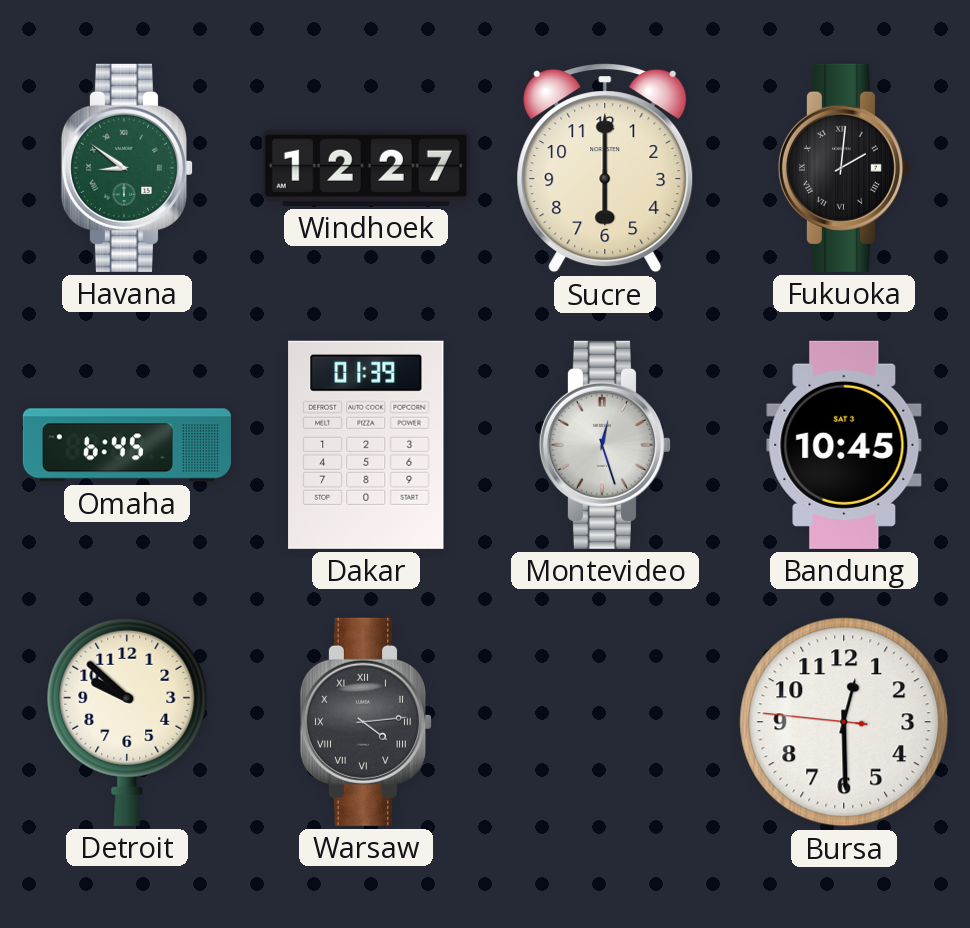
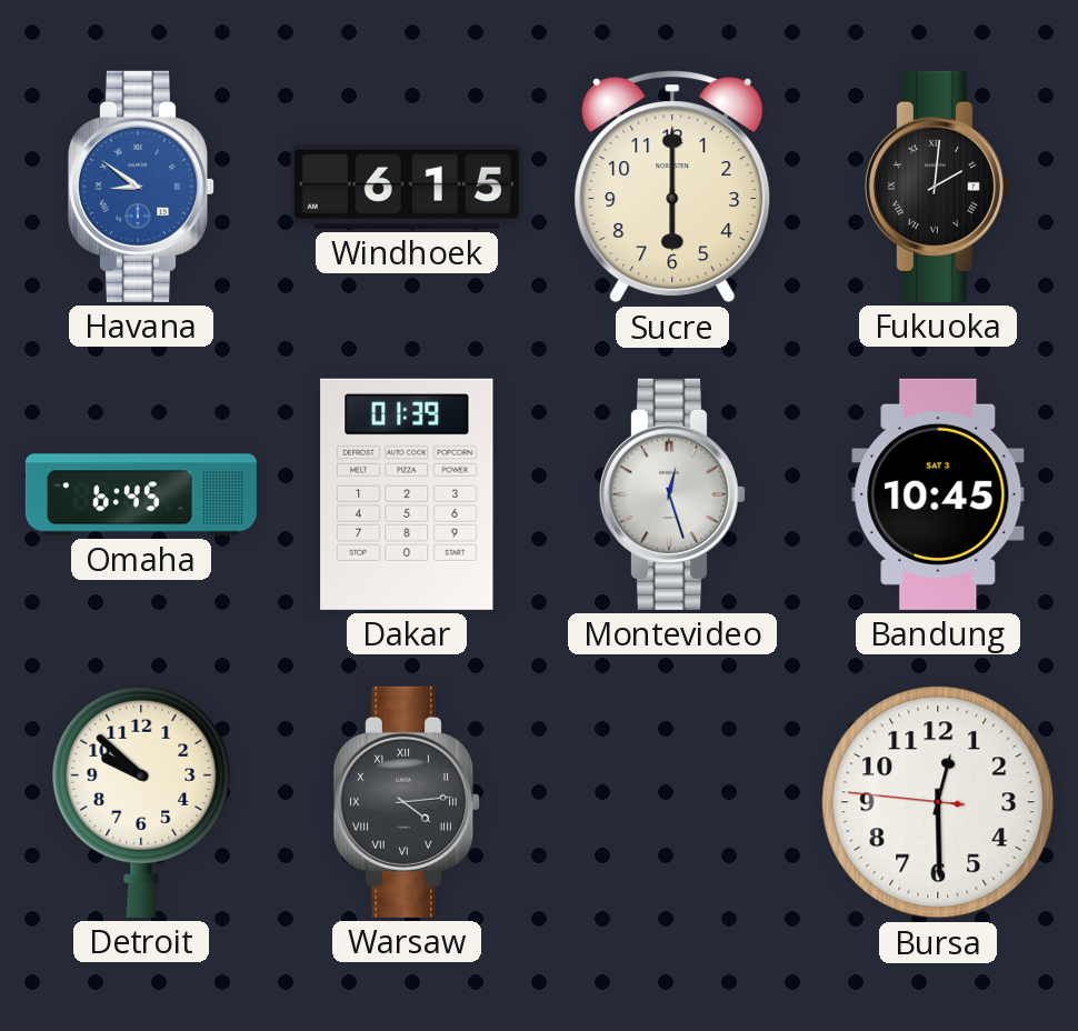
Havana dial: green -> blue
Windhoek: 12:27 -> 6:15
